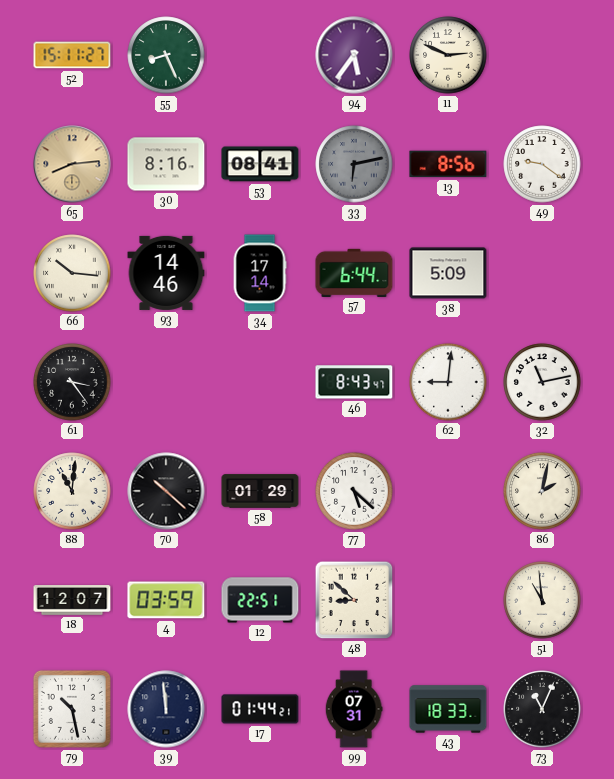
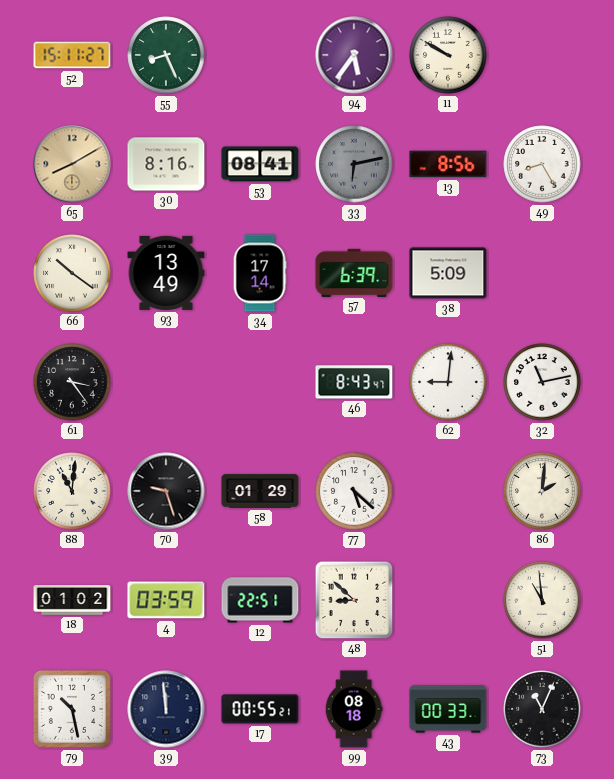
11: 2:49 -> 9:50
65: 8:14 -> 8:10
49: 9:21 -> 8:25
66: 10:16 -> 10:21
93: 14:46 -> 13:49
57: 6:44 -> 6:39
70: 10:22 -> 9:27
86: 2:02 -> 2:01
18: 12:07 -> 01:02
17: 01:44 -> 00:55
99: 07:31 -> 08:18
43: 18:33 -> 00:33
